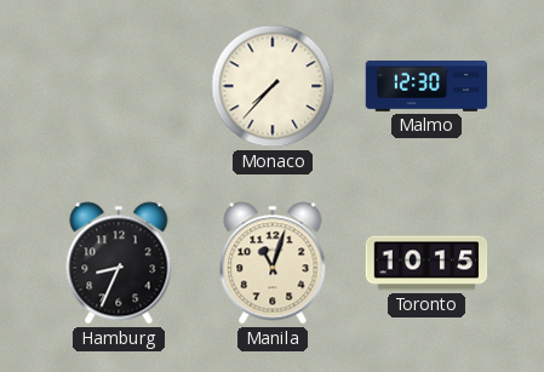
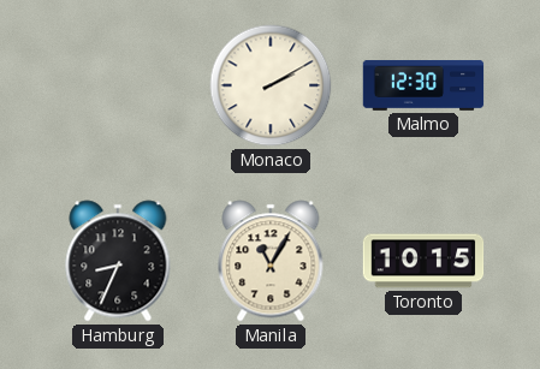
Monaco: 7:37 -> 2:10
Manila: 11:03 -> 11:05
